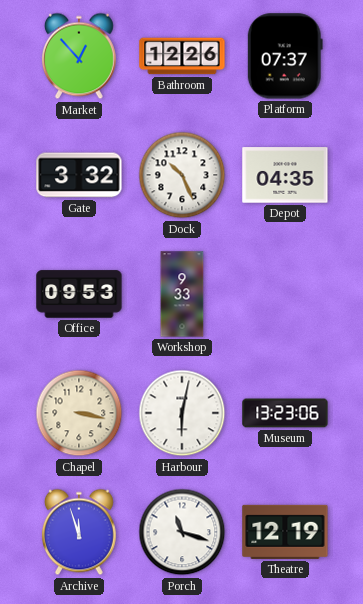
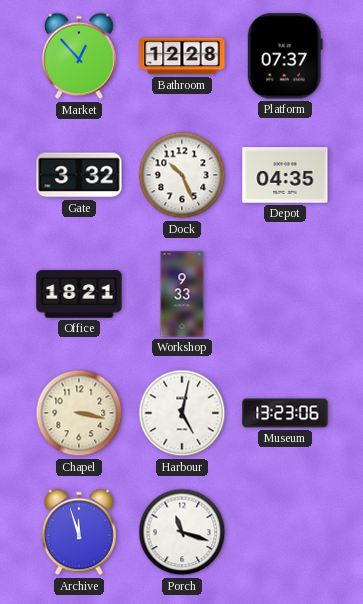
Bathroom: 12:26 -> 12:28
Office: 09:53 -> 18:21
Harbour: 6:02 -> 5:02
Theatre: 12:19 -> none
